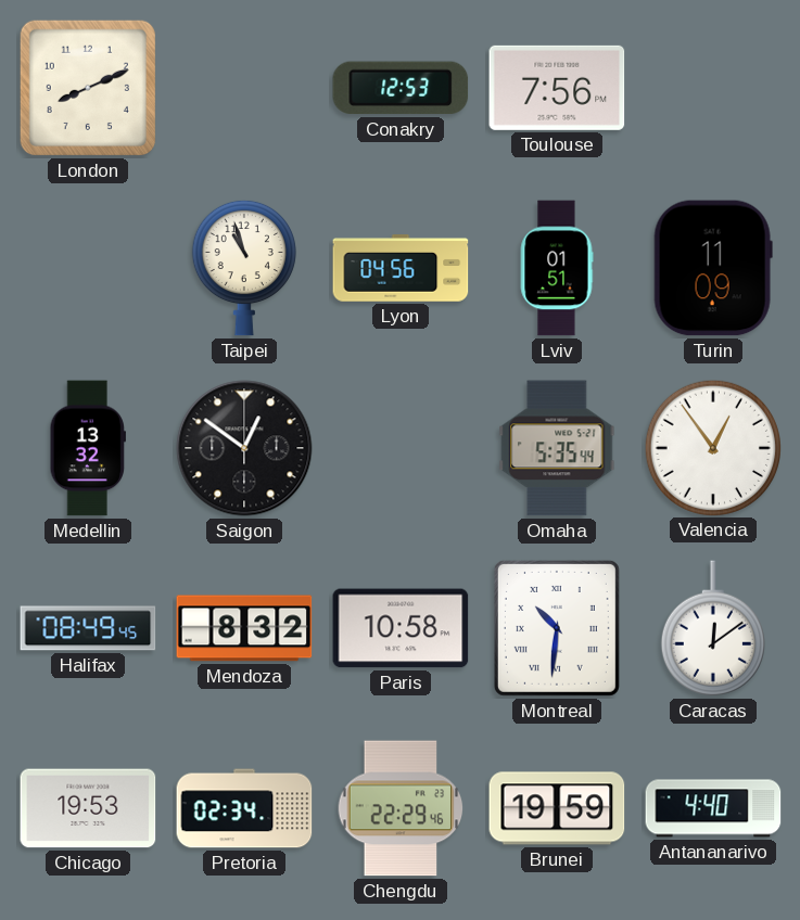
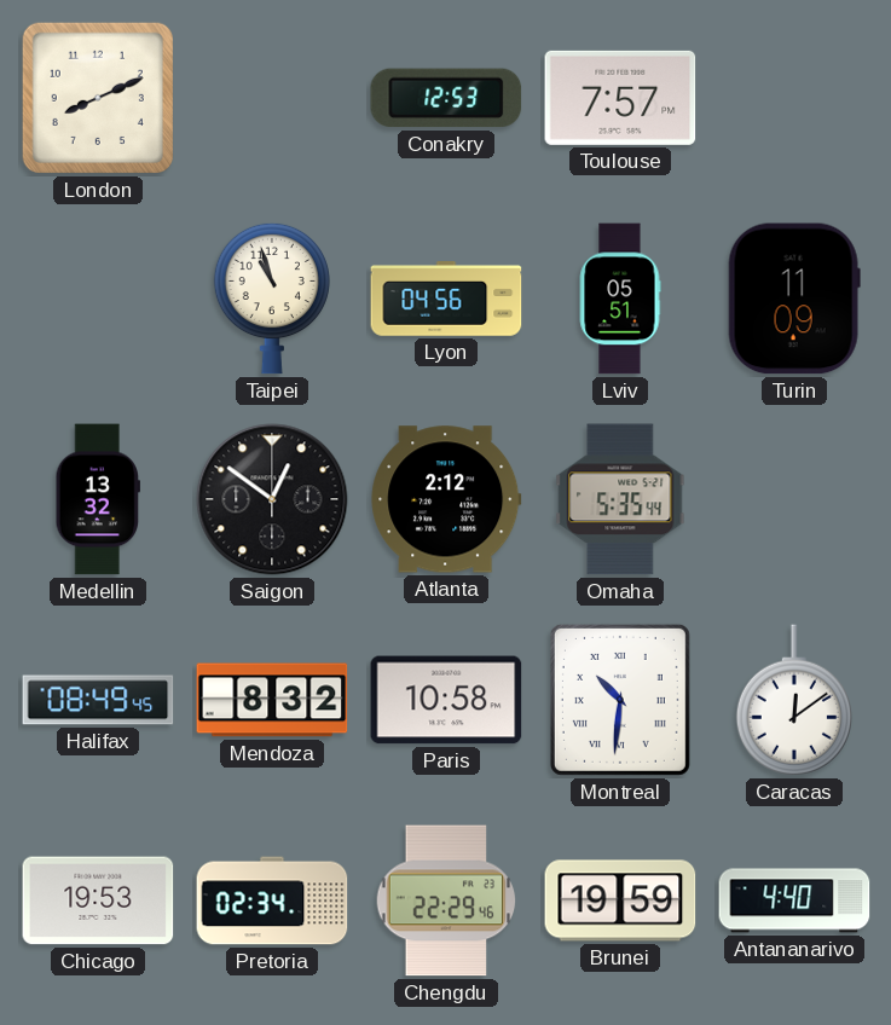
Toulouse: 7:56 -> 7:57
Lviv: 01:51 -> 05:51
Atlanta: none -> 2:12
Valencia: 12:54 -> none
